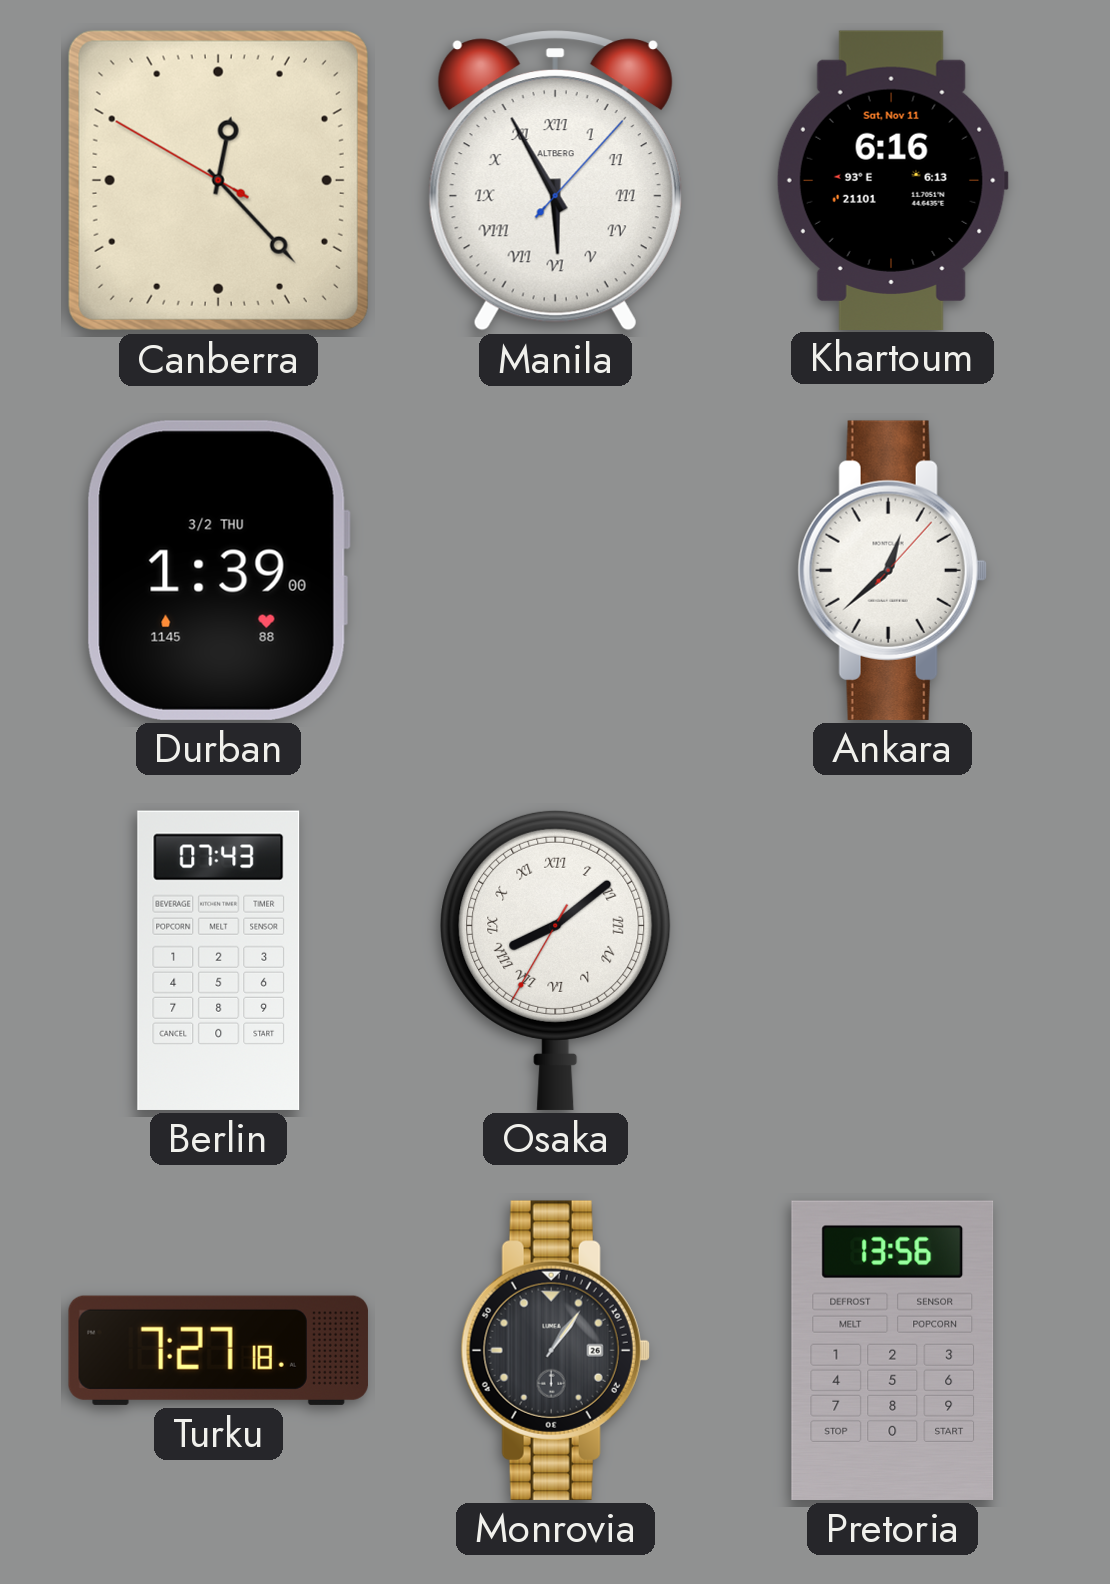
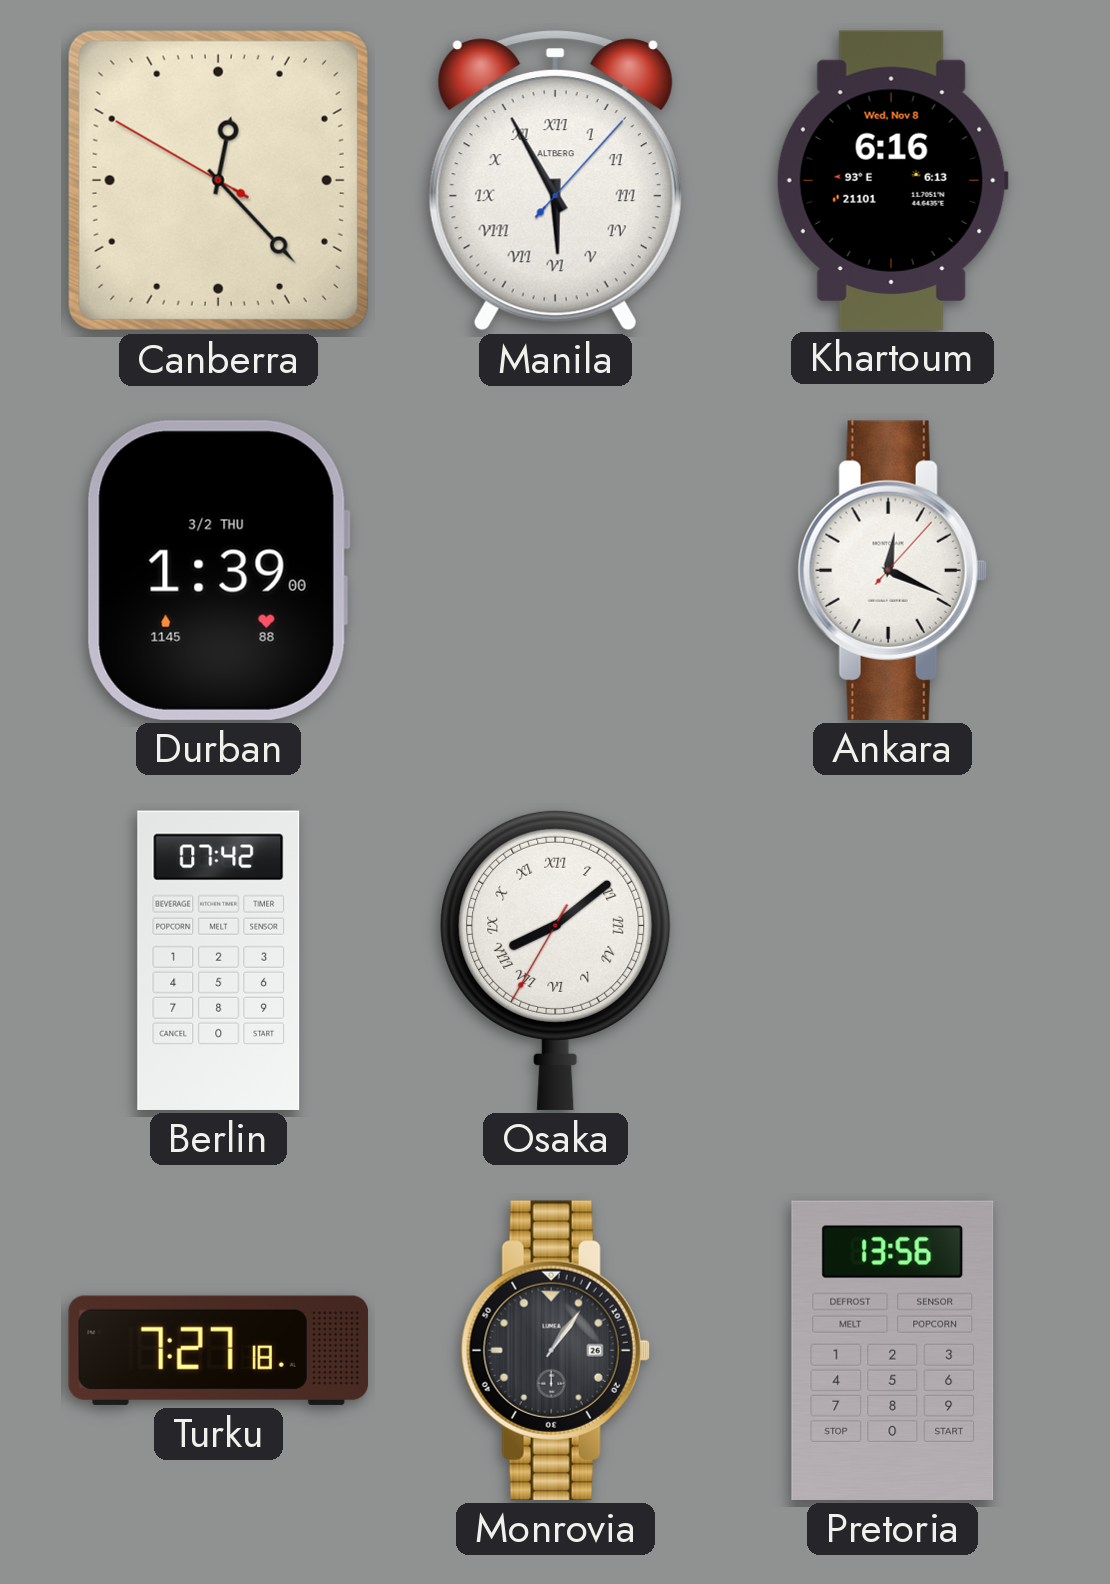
Khartoum date: Sat, Nov 11 -> Wed, Nov 8
Ankara: 12:38 -> 12:19
Berlin: 07:43 -> 07:42
